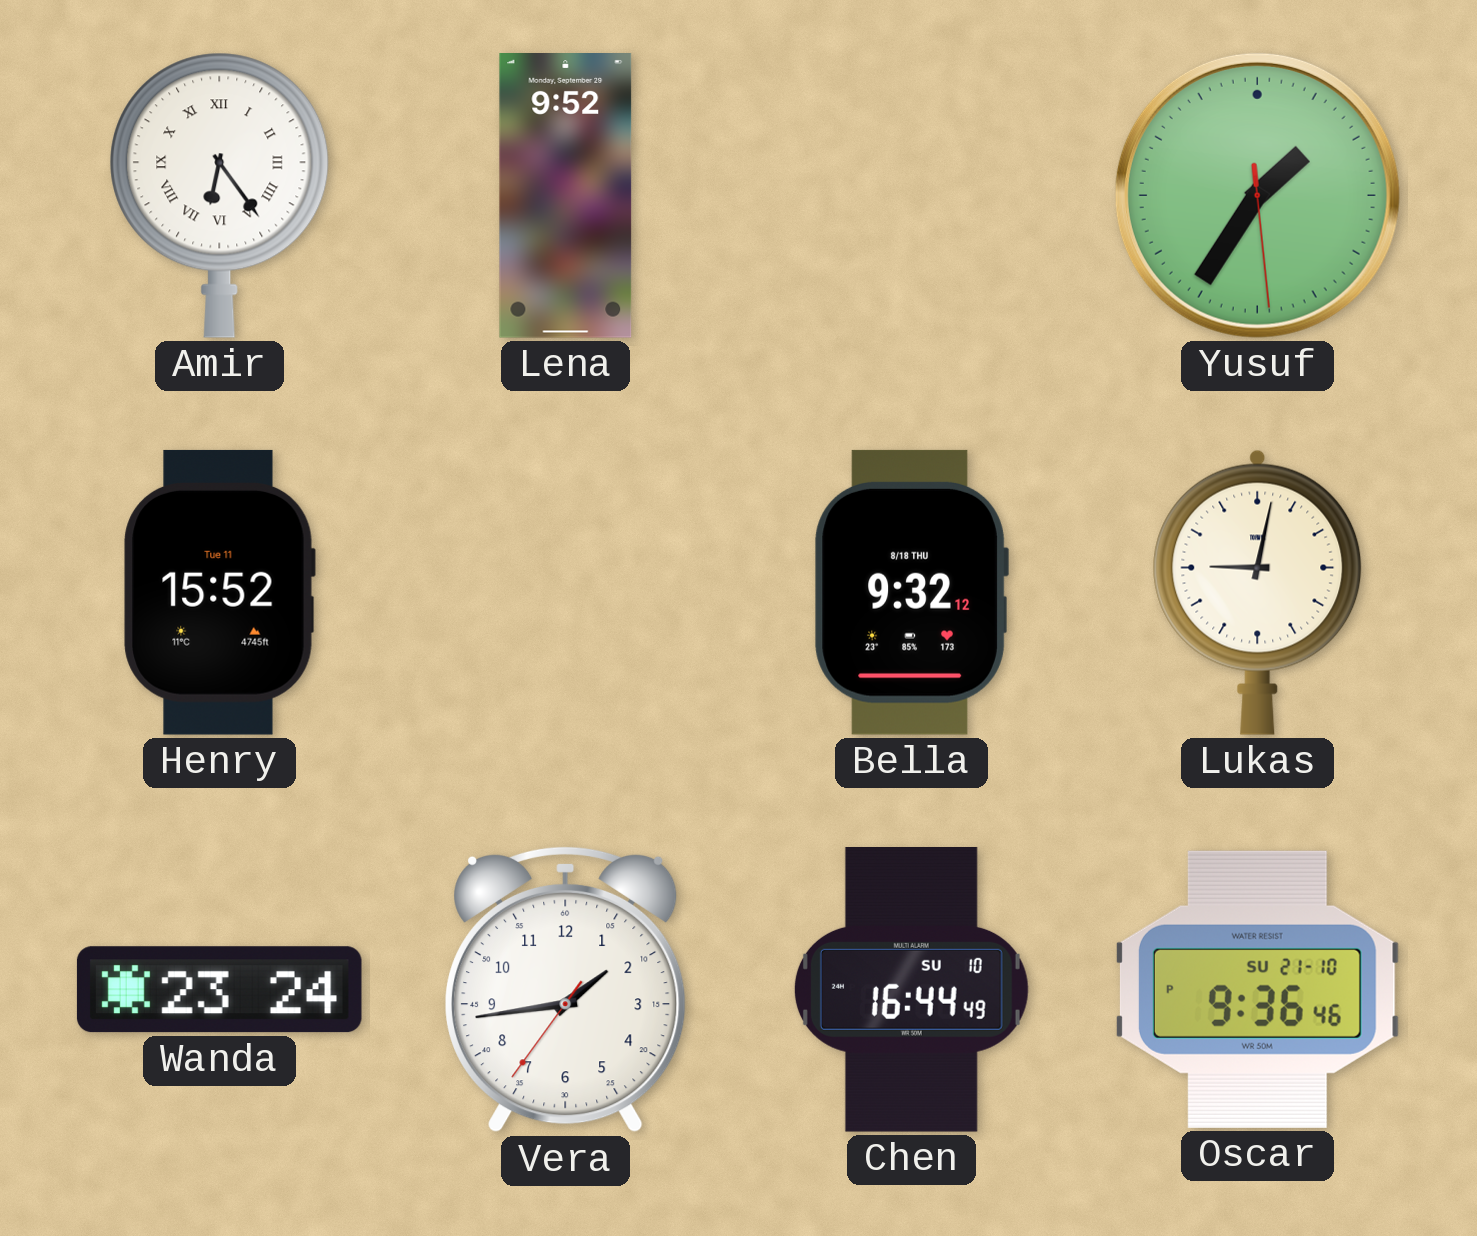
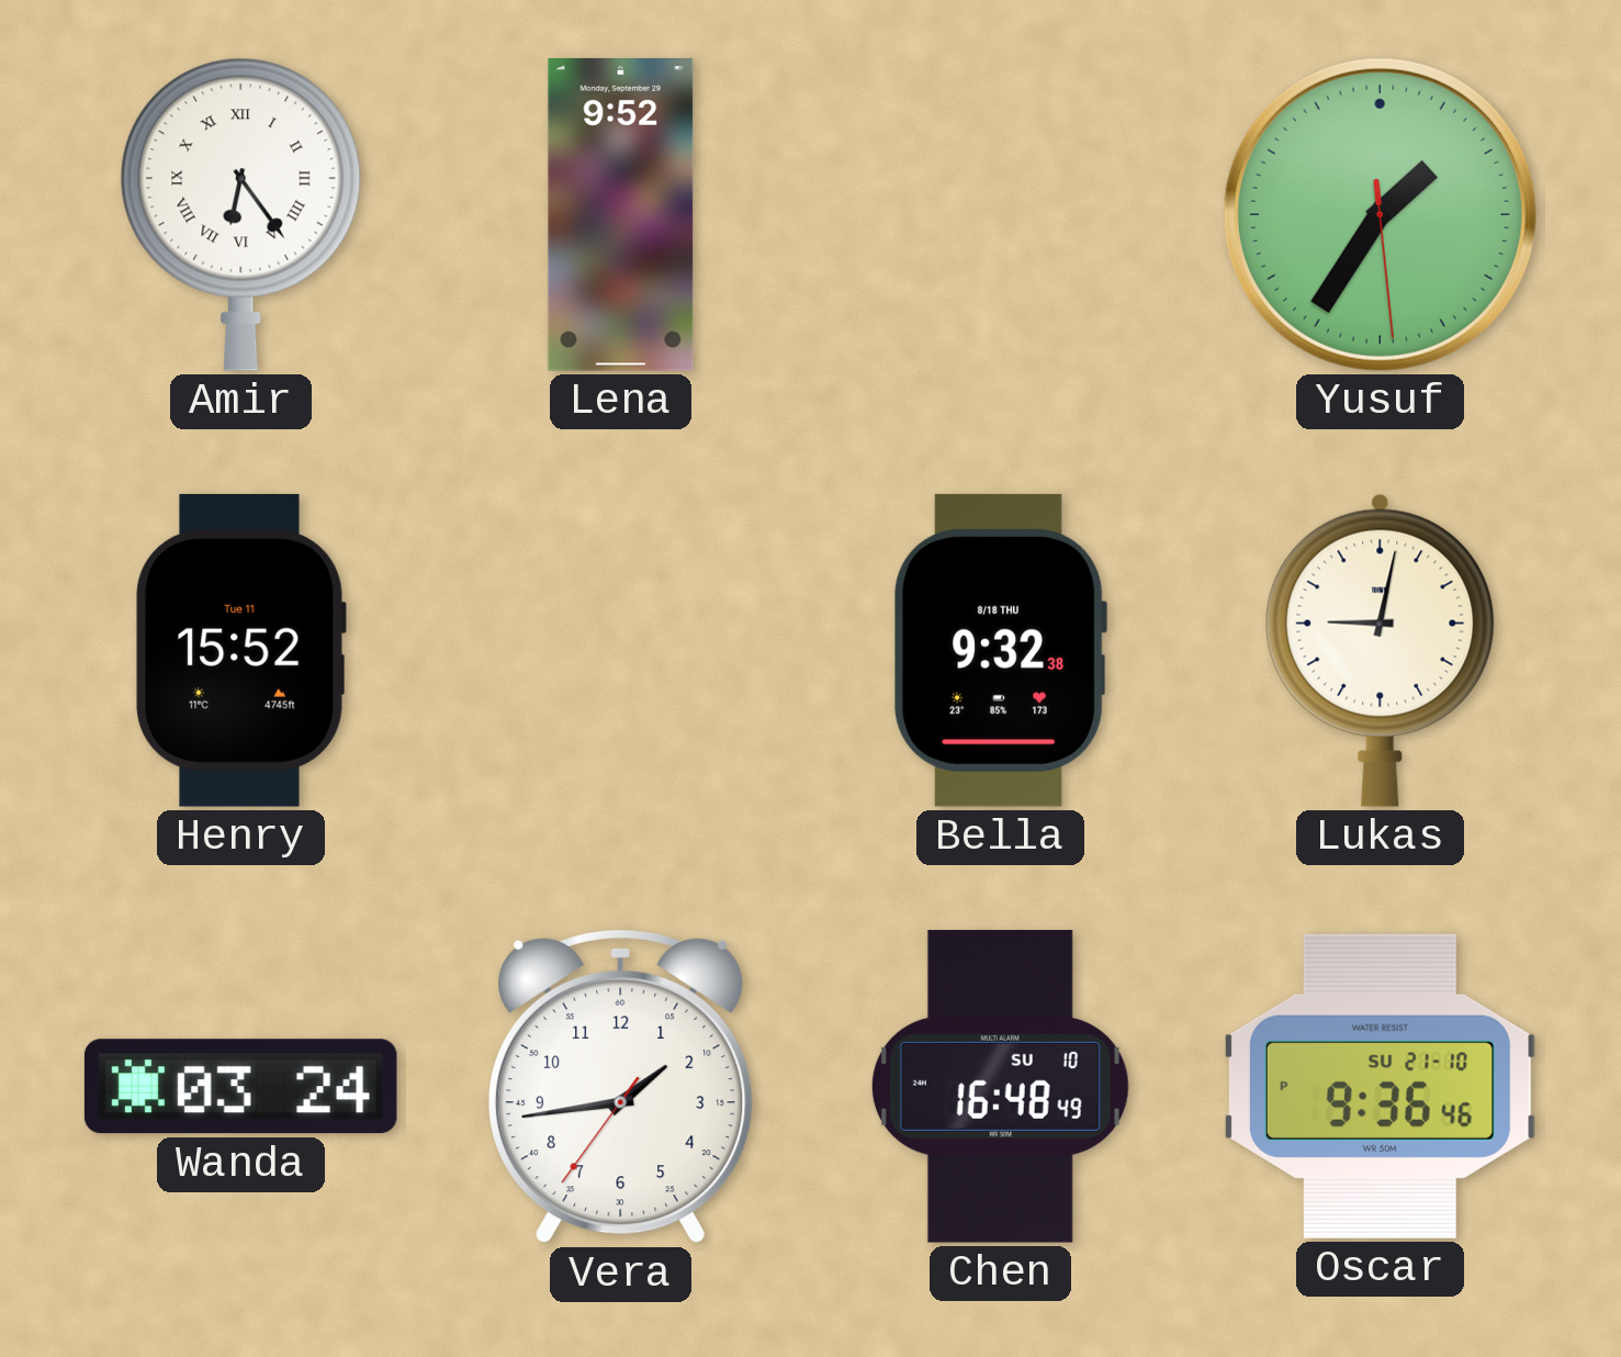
Bella: 9:32:12 -> 9:32:38
Wanda: 23:24 -> 03:24
Chen: 16:44 -> 16:48
